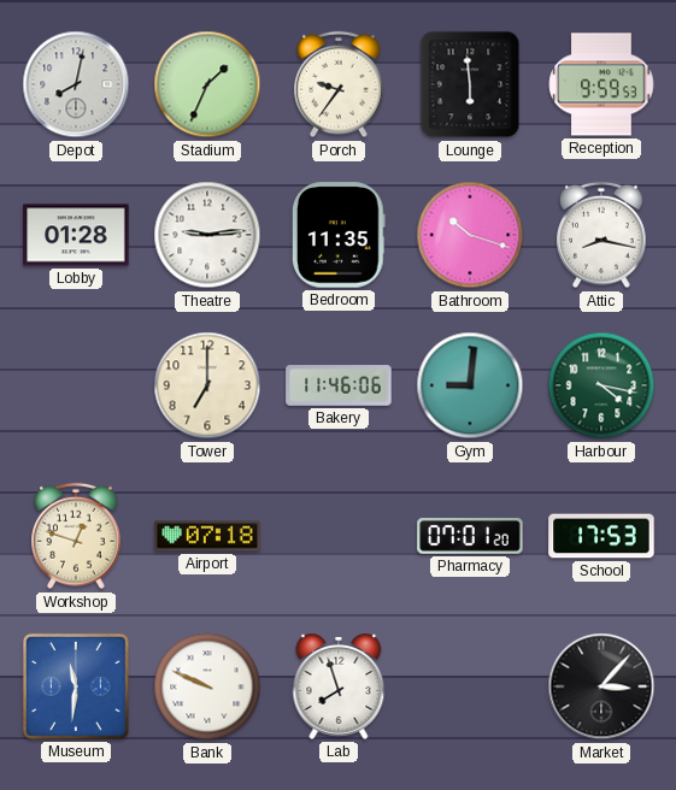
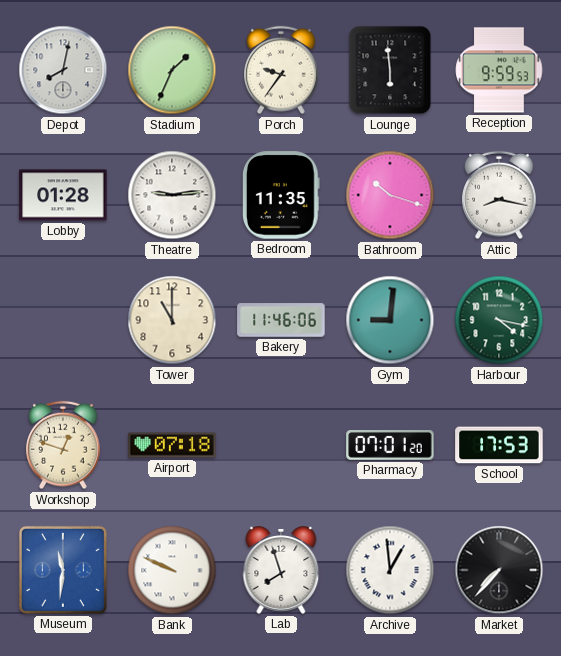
Tower: 7:00 -> 11:00
Archive: none -> 12:59
Market: 3:07 -> 7:37
